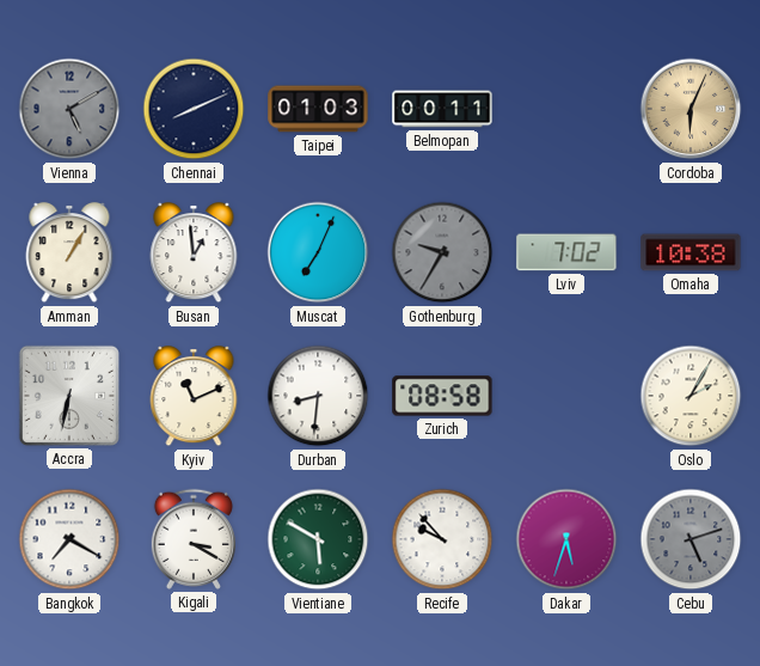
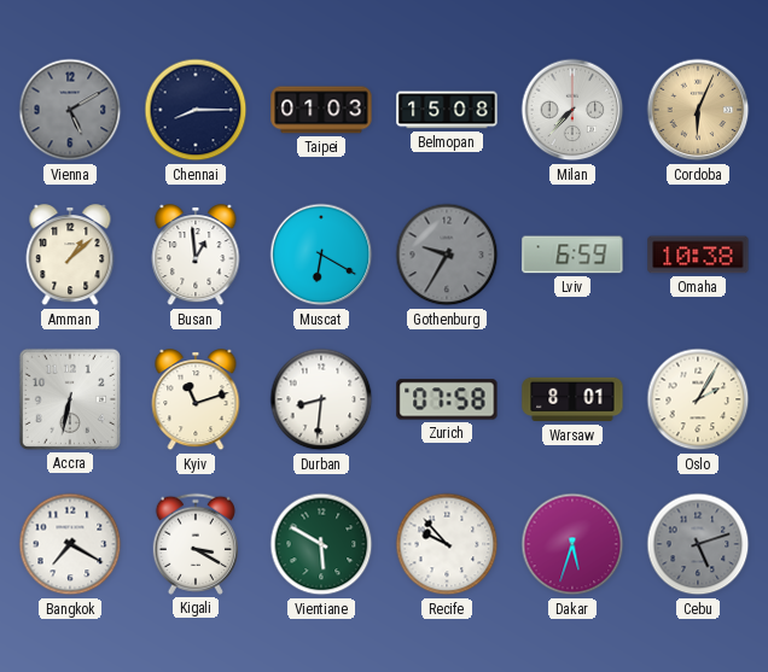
Chennai: 8:11 -> 8:15
Belmopan: 00:11 -> 15:08
Milan: none -> 7:37
Amman: 1:05 -> 1:08
Muscat: 7:04 -> 6:20
Lviv: 7:02 -> 6:59
Kyiv: 11:11 -> 11:12
Zurich: 08:58 -> 07:58
Warsaw: none -> 8:01
